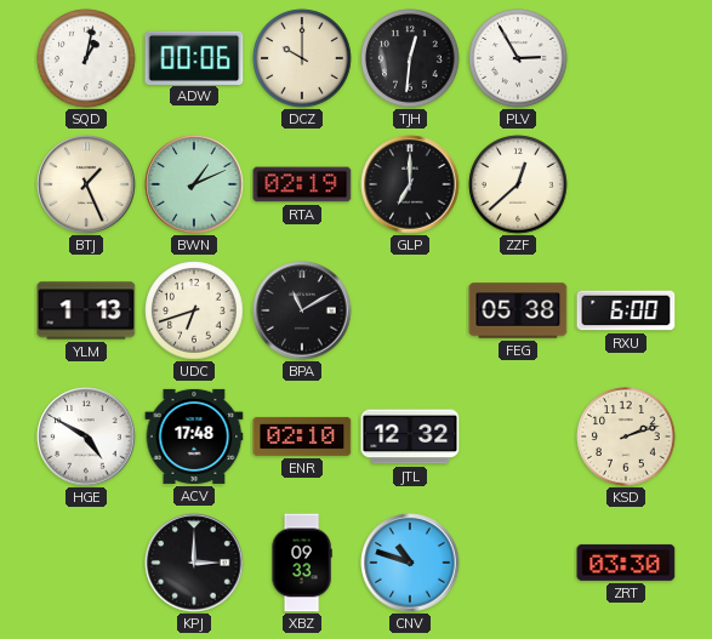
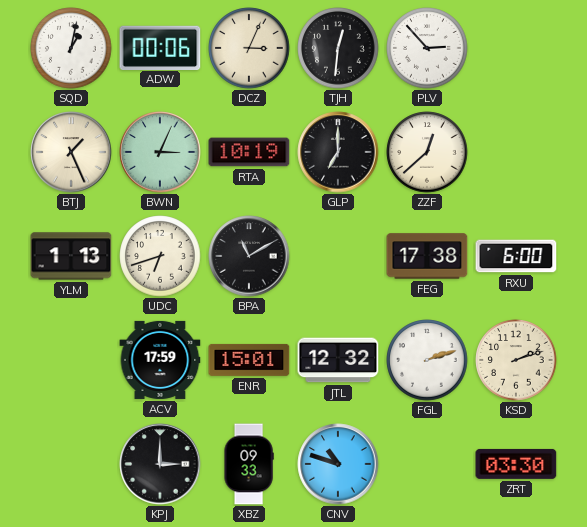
DCZ: 10:00 -> 3:04
PLV: 2:55 -> 2:53
BWN: 1:11 -> 3:04
RTA: 02:19 -> 10:19
FEG: 05:38 -> 17:38
HGE: 4:50 -> none
ACV: 17:48 -> 17:59
ENR: 02:10 -> 15:01
FGL: none -> 2:12
